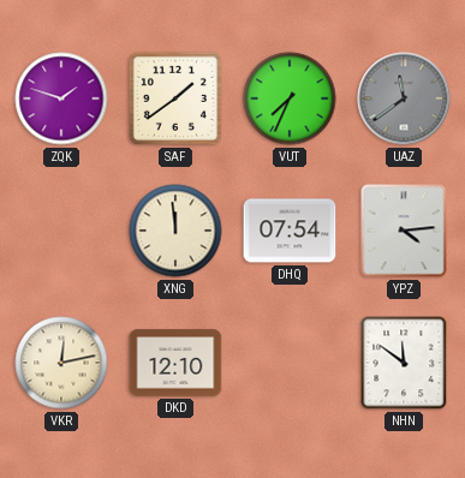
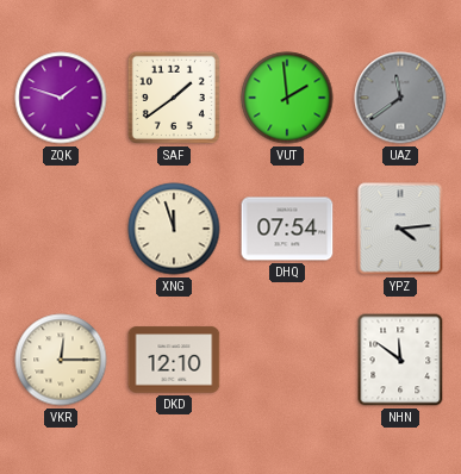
VUT: 7:34 -> 1:59
XNG: 11:59 -> 11:57
VKR: 12:13 -> 12:15
